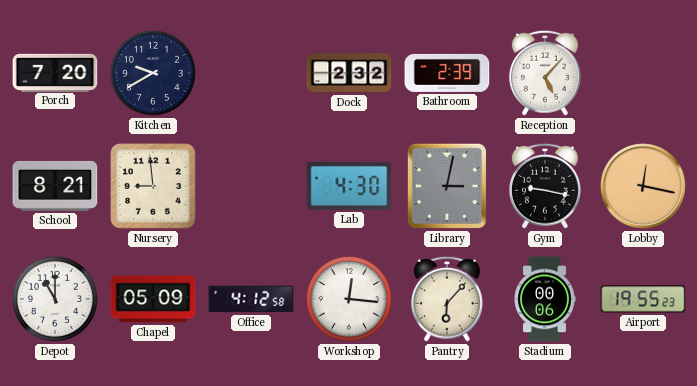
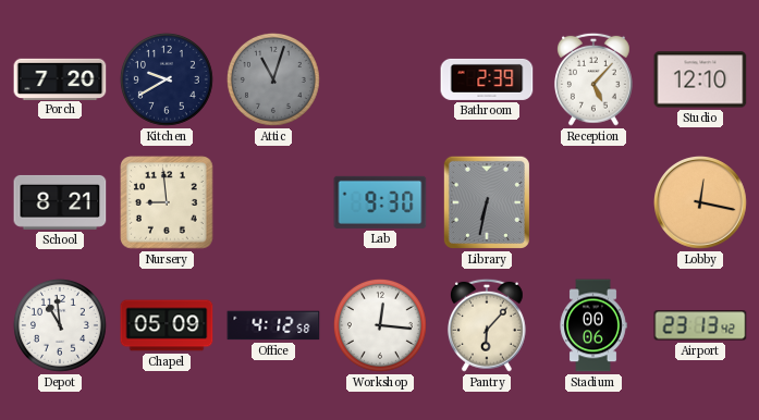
Attic: none -> 11:03
Dock: 2:32 -> none
Studio: none -> 12:10
Lab: 4:30 -> 9:30
Library: 3:02 -> 6:32
Gym: 9:17 -> none
Depot: 11:00 -> 10:59
Airport: 19:55 -> 23:13
